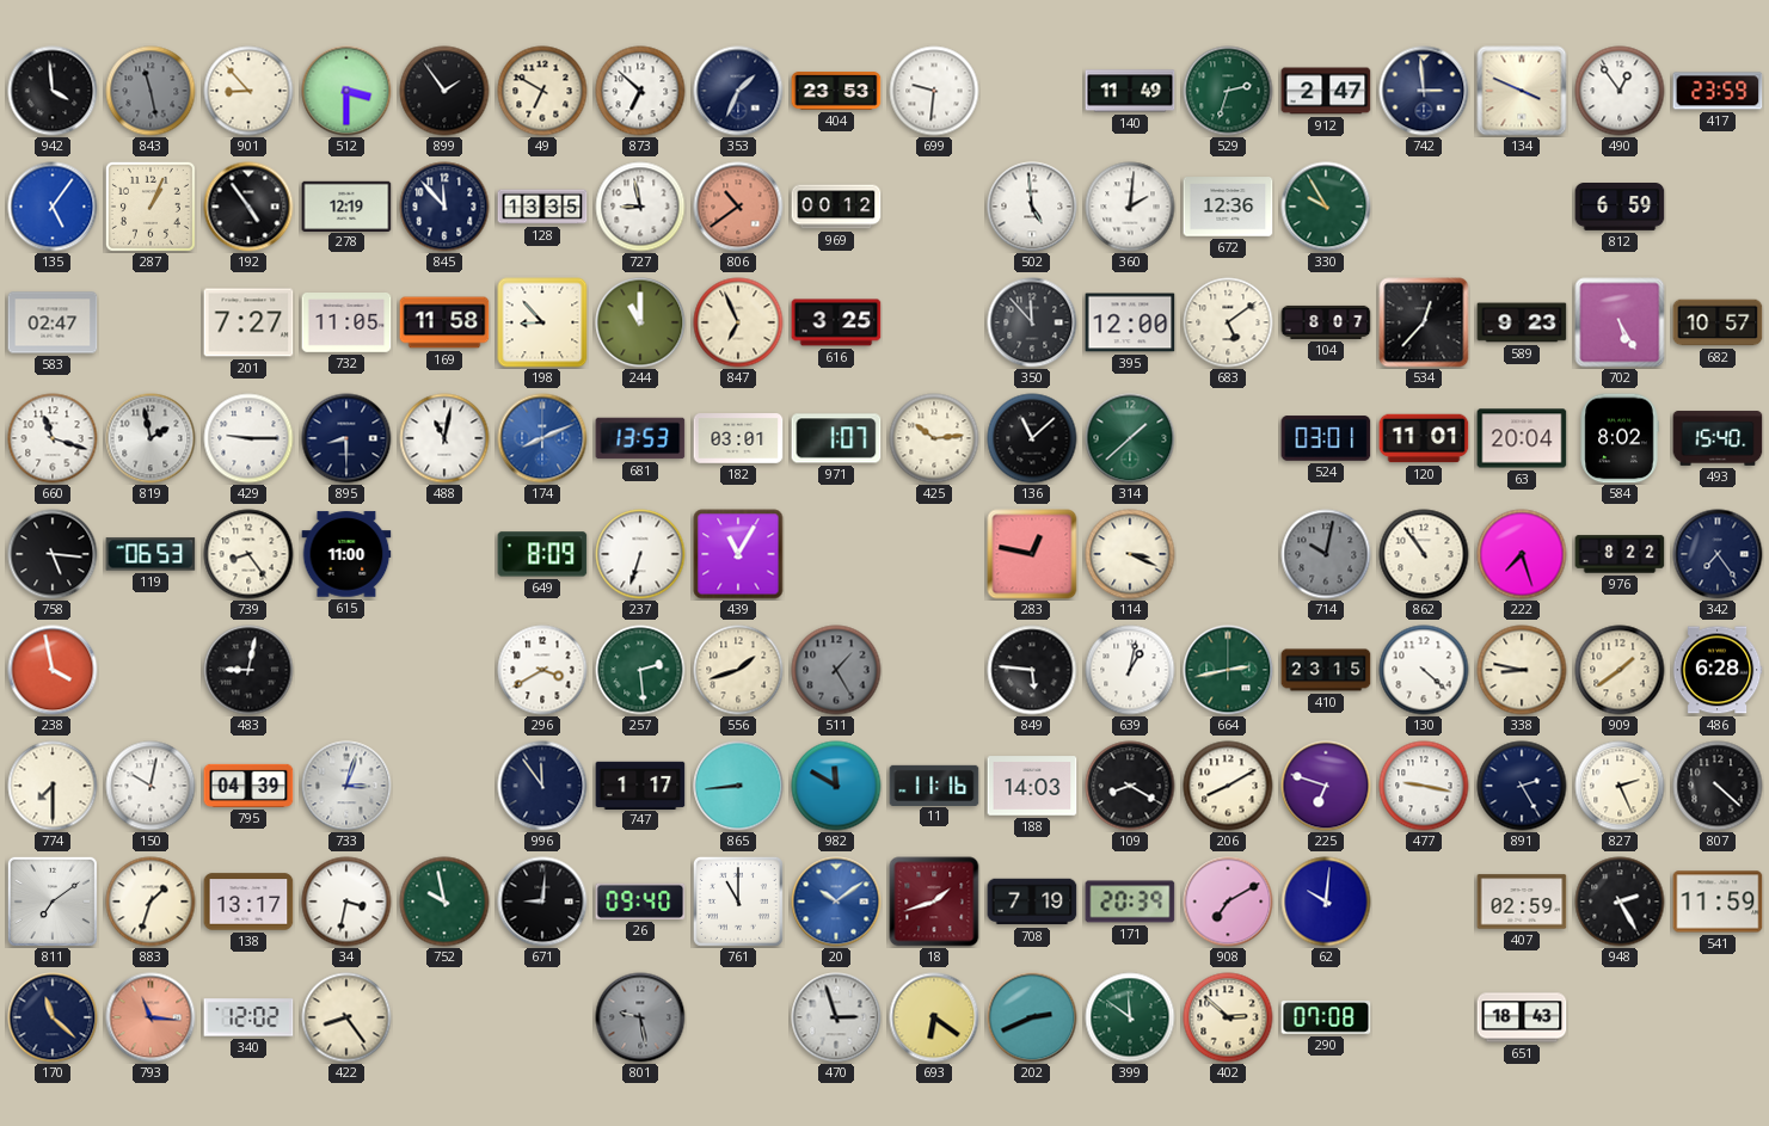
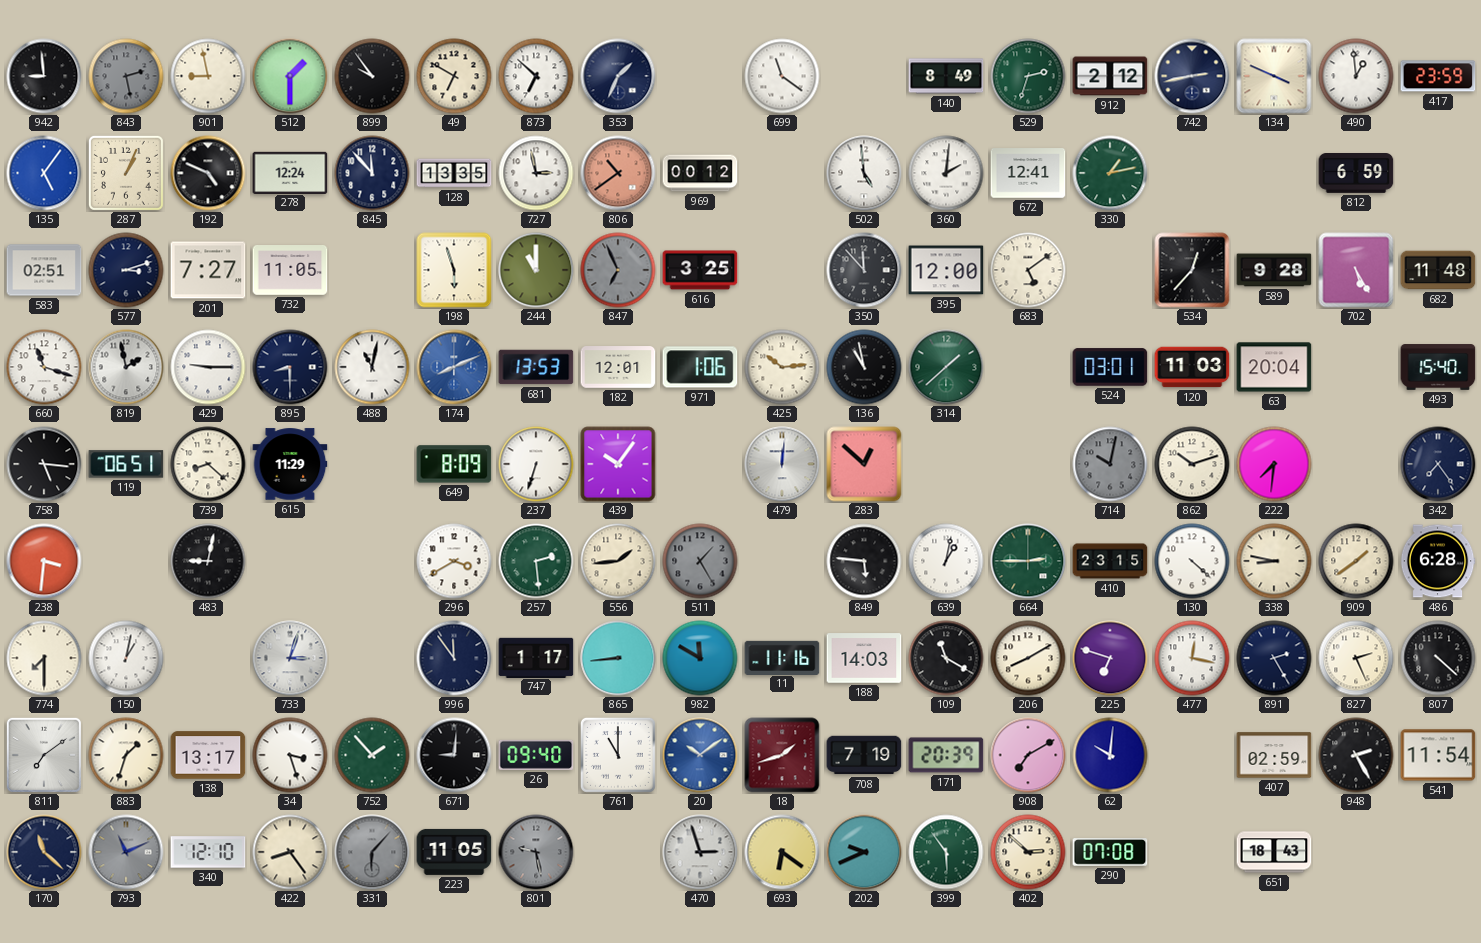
942: 3:59 -> 8:59
843: 11:28 -> 2:28
901: 8:53 -> 8:58
512: 3:30 -> 1:30
899: 1:54 -> 9:54
404: 23:53 -> none
699: 9:31 -> 11:21
140: 11:49 -> 8:49
912: 2:47 -> 2:12
742: 2:59 -> 2:43
490: 12:54 -> 12:59
192: 4:54 -> 4:49
278: 12:19 -> 12:24
727: 8:58 -> 2:58
672: 12:36 -> 12:41
330: 9:55 -> 1:13
583: 02:47 -> 02:51
577: none -> 3:12
169: 11:58 -> none
198: 8:53 -> 5:57
847 dial: cream -> grey
104: 8:07 -> none
589: 9:23 -> 9:28
682: 10:57 -> 11:48
182: 03:01 -> 12:01
971: 1:07 -> 1:06
136: 11:08 -> 10:58
120: 11:01 -> 11:03
584: 8:02 -> none
119: 06:53 -> 06:51
739: 8:24 -> 8:22
615: 11:00 -> 11:29
439: 11:05 -> 10:06
479: none -> 12:01
283: 12:47 -> 12:52
114: 3:19 -> none
862: 10:54 -> 10:12
222: 7:27 -> 7:31
976: 8:22 -> none
238: 3:58 -> 3:31
556: 1:42 -> 1:44
664: 2:43 -> 2:45
150: 10:02 -> 1:02
795: 04:39 -> none
109: 8:20 -> 11:20
477: 9:17 -> 12:17
34: 3:32 -> 3:27
752: 9:58 -> 1:53
541: 11:59 -> 11:54
793: 11:16 -> 11:11
793 dial: salmon -> grey
340: 12:02 -> 12:10
331: none -> 6:07
223: none -> 11:05
202: 2:41 -> 9:41
399: 11:51 -> 5:54
